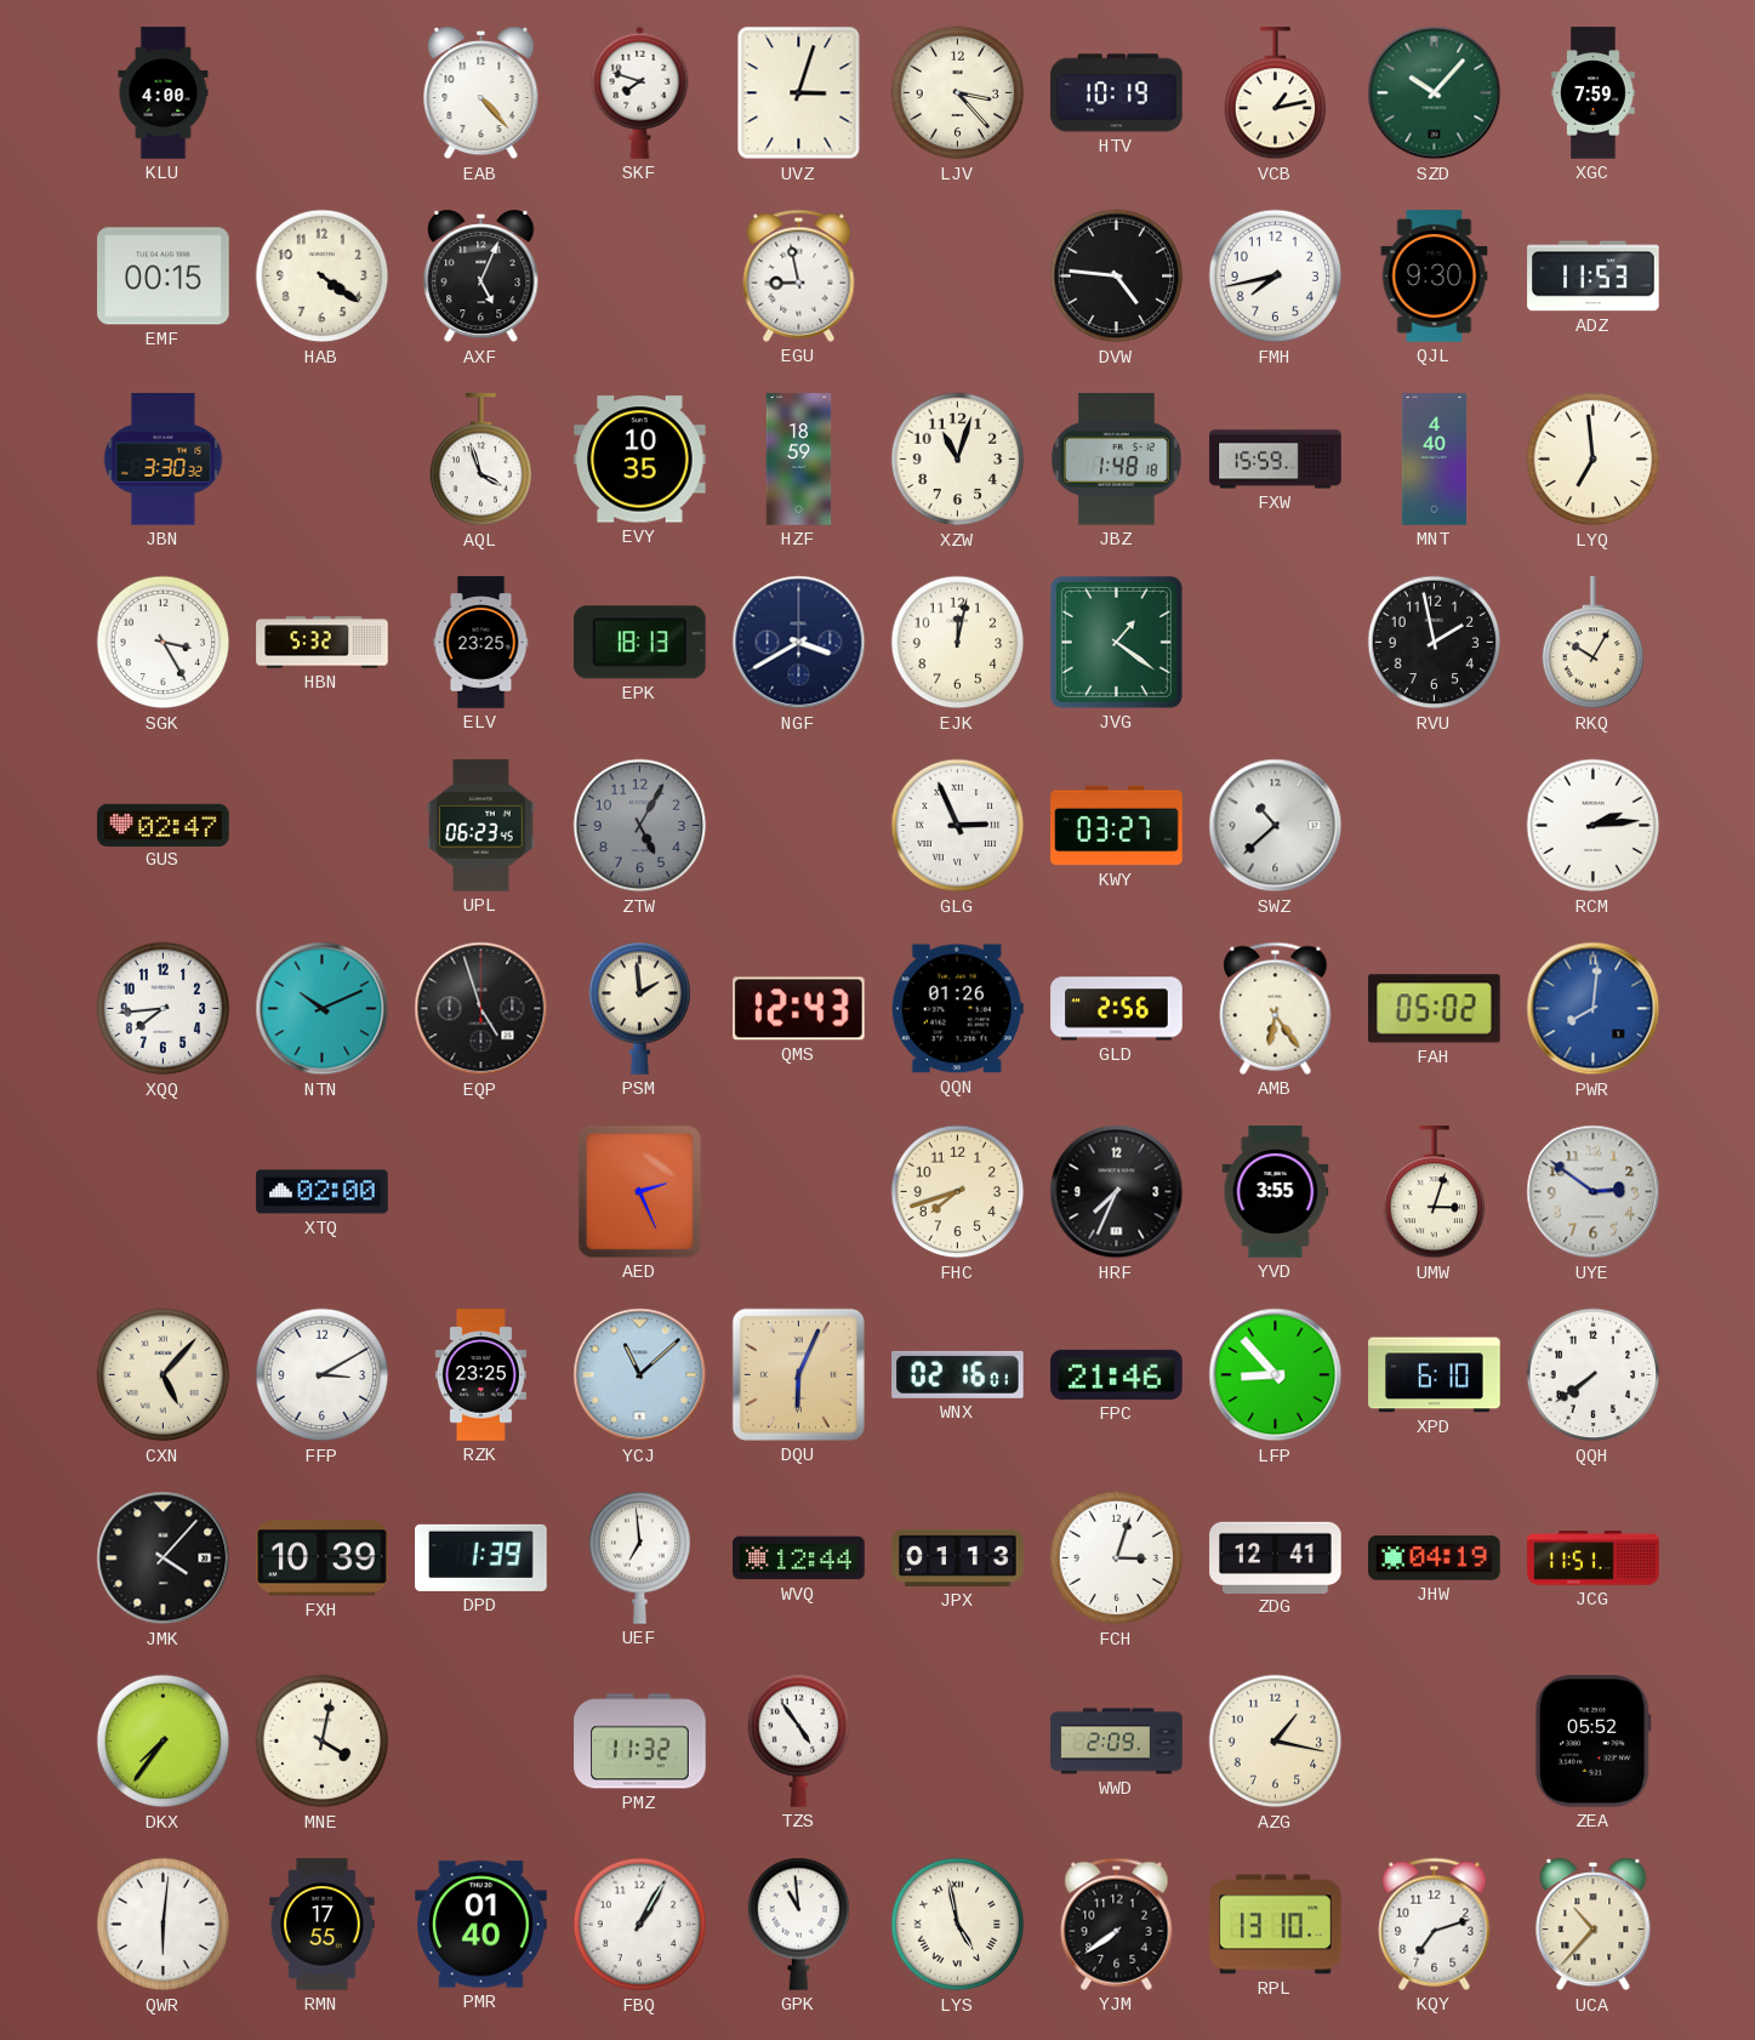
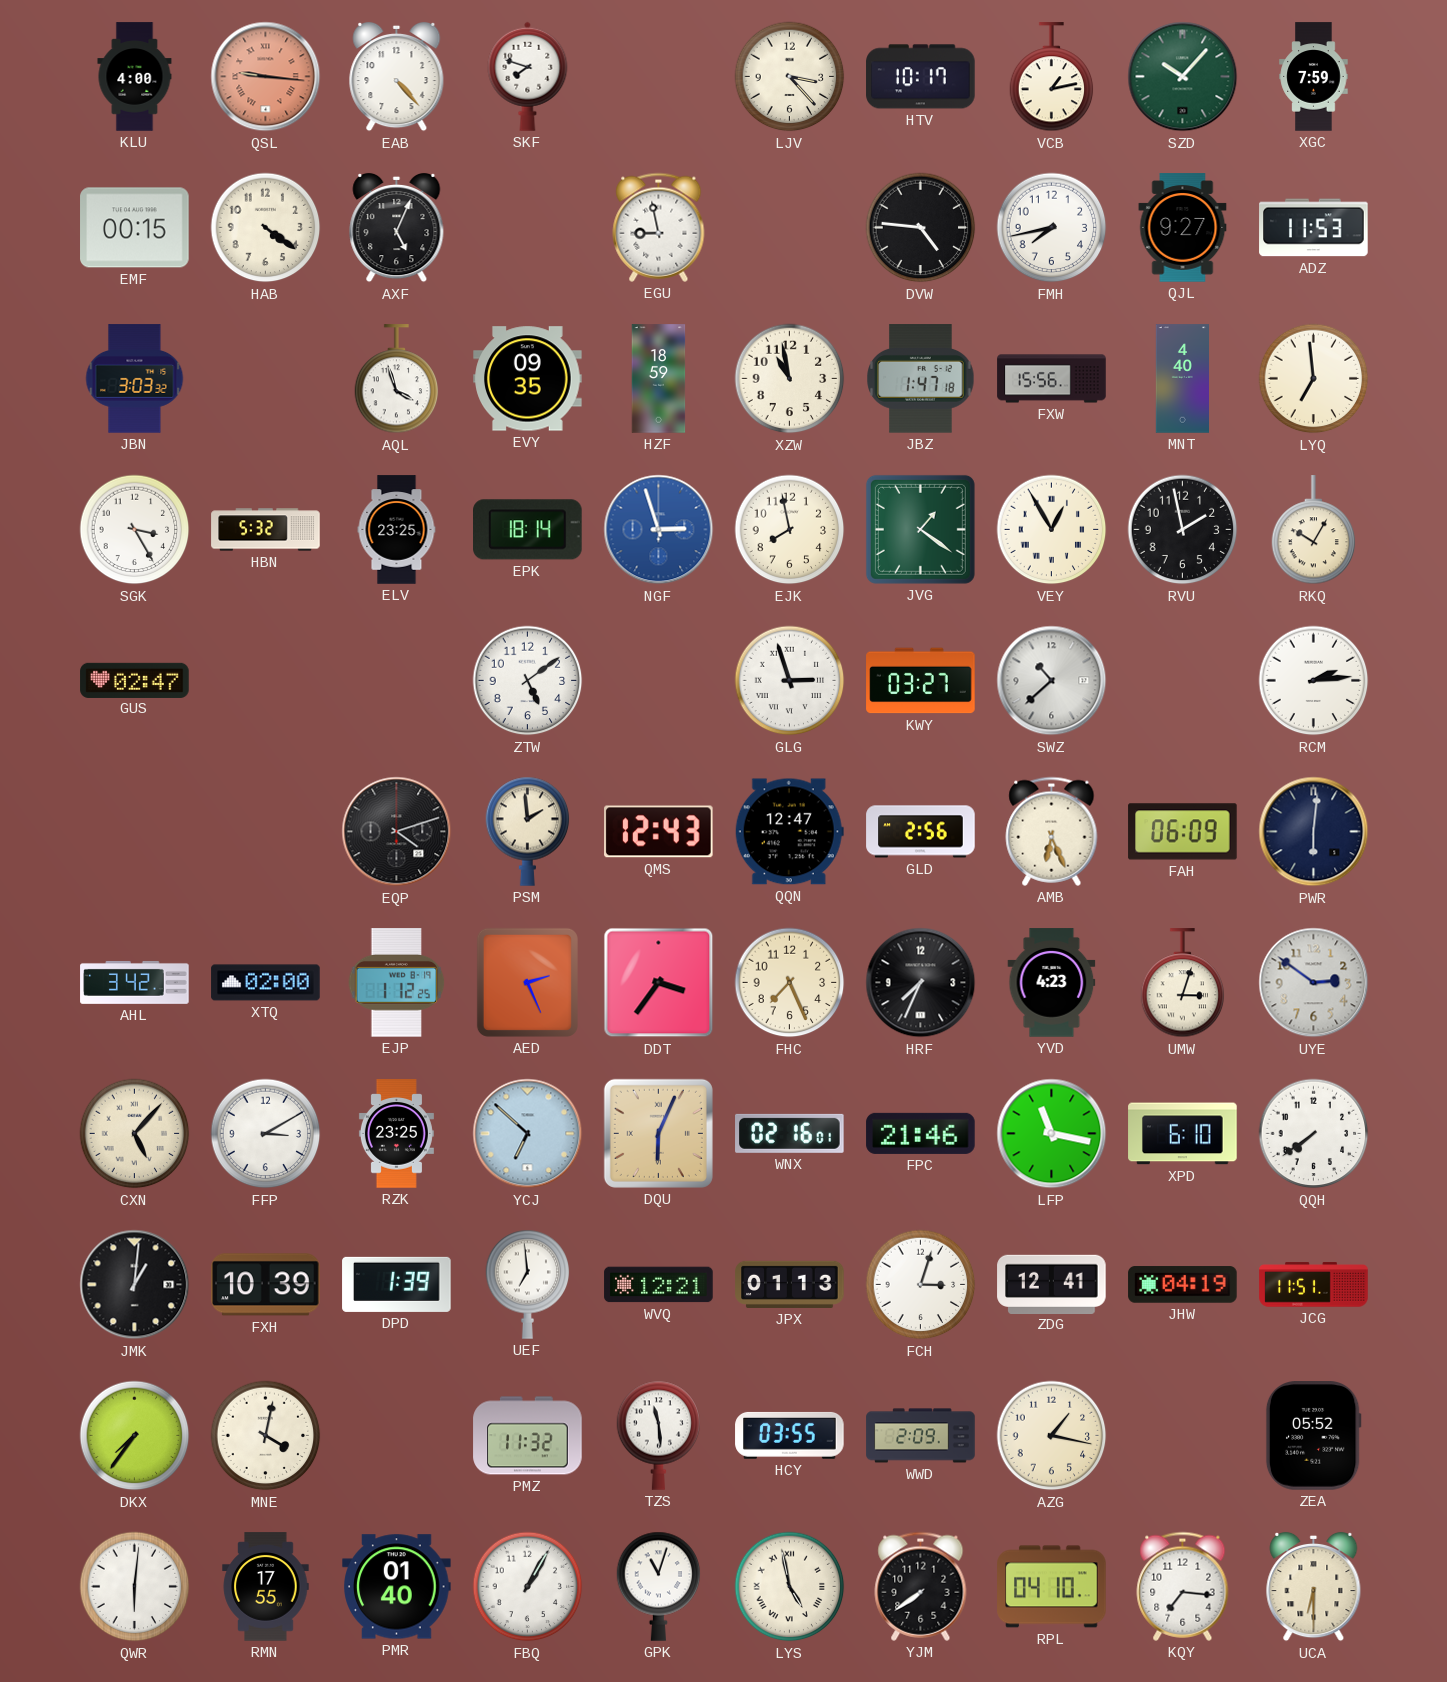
QSL: none -> 9:16
UVZ: 3:03 -> none
HTV: 10:19 -> 10:17
QJL: 9:30 -> 9:27
JBN: 3:30 -> 3:03
EVY: 10:35 -> 09:35
XZW: 11:03 -> 10:58
JBZ: 1:48 -> 1:47
FXW: 15:59 -> 15:56
EPK: 18:13 -> 18:14
NGF: 3:40 -> 2:57
NGF dial: navy -> blue
EJK: 12:02 -> 7:58
VEY: none -> 12:55
UPL: 06:23 -> none
ZTW: 5:05 -> 5:09
ZTW dial: grey -> white
GLG: 2:56 -> 2:57
XQQ: 7:44 -> none
NTN: 10:11 -> none
EQP: 4:57 -> 4:12
QQN: 01:26 -> 12:47
AMB: 6:24 -> 6:26
FAH: 05:02 -> 06:09
PWR: 8:01 -> 6:01
PWR dial: blue -> navy
AHL: none -> 3:42
EJP: none -> 1:12
DDT: none -> 3:36
FHC: 7:42 -> 7:26
YVD: 3:55 -> 4:23
YCJ: 11:08 -> 6:52
LFP: 8:53 -> 11:17
JMK: 4:07 -> 1:01
WVQ: 12:44 -> 12:21
TZS: 4:54 -> 11:29
HCY: none -> 03:55
GPK: 10:59 -> 11:03
RPL: 13:10 -> 04:10
KQY: 7:12 -> 7:16
UCA: 10:37 -> 6:30
